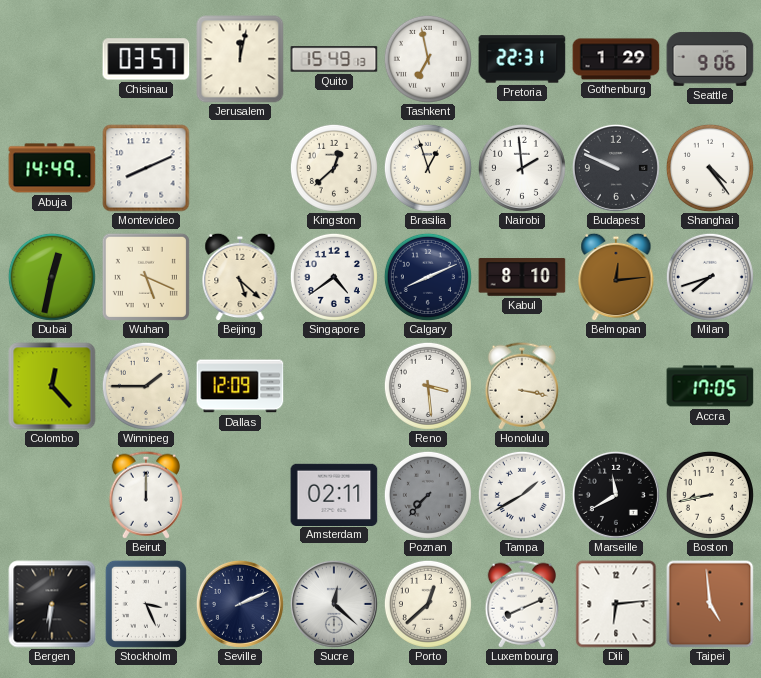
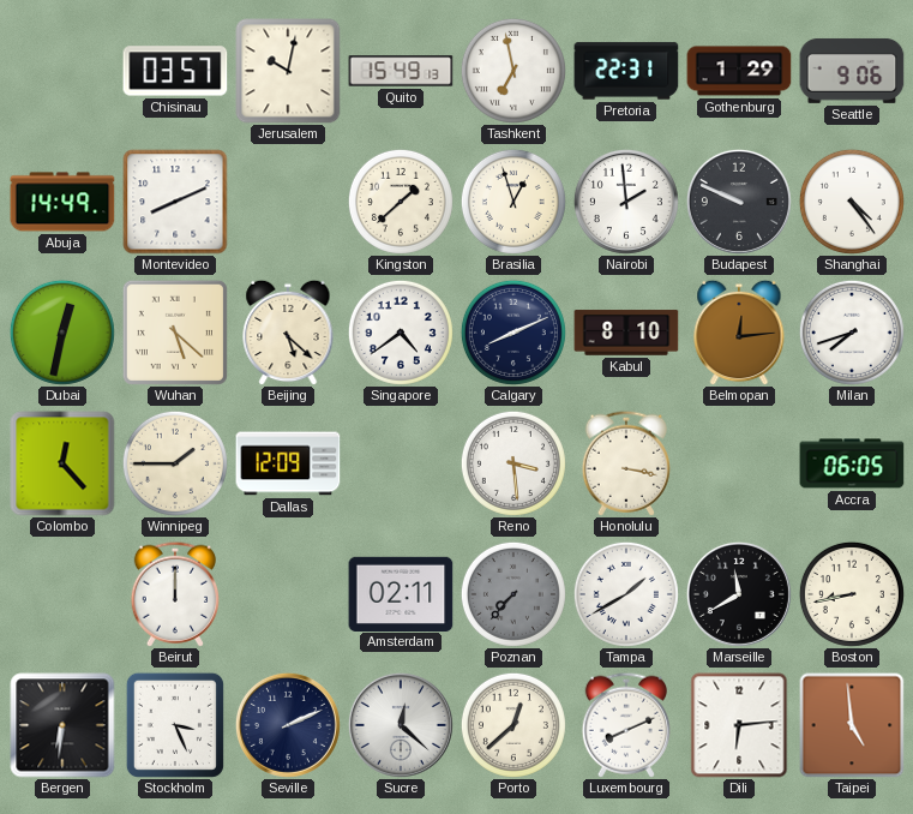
Jerusalem: 12:02 -> 10:02
Kingston: 12:38 -> 1:38
Wuhan: 5:19 -> 5:22
Accra: 17:05 -> 06:05
